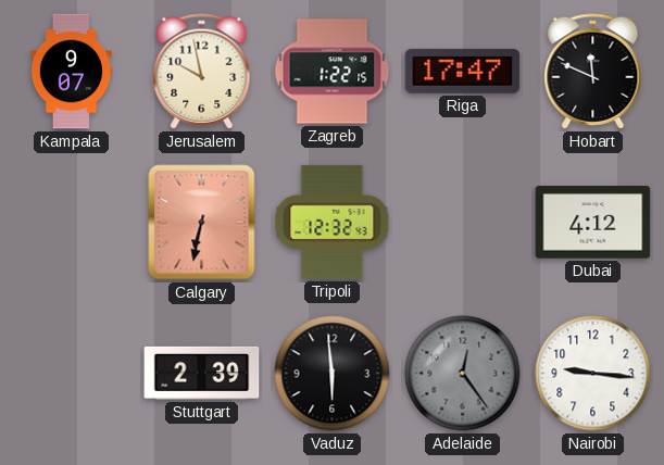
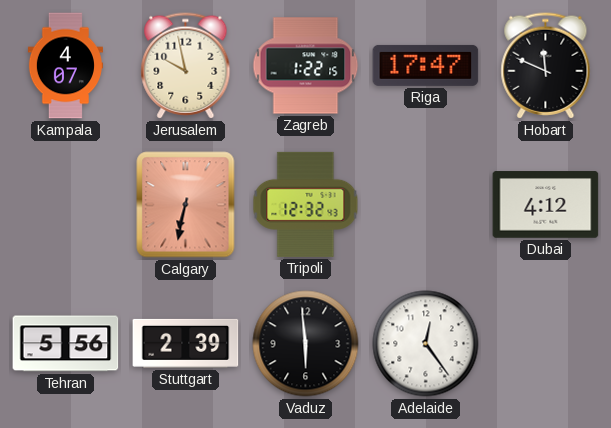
Kampala: 9:07 -> 4:07
Tehran: none -> 5:56
Adelaide dial: grey -> white
Nairobi: 9:16 -> none
